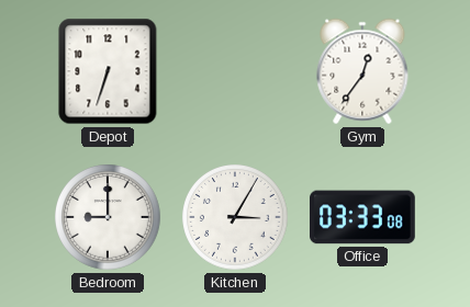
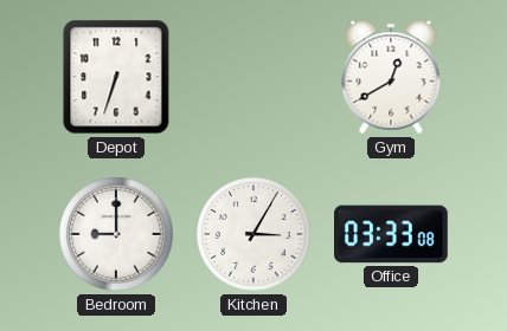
Gym: 12:36 -> 12:40
